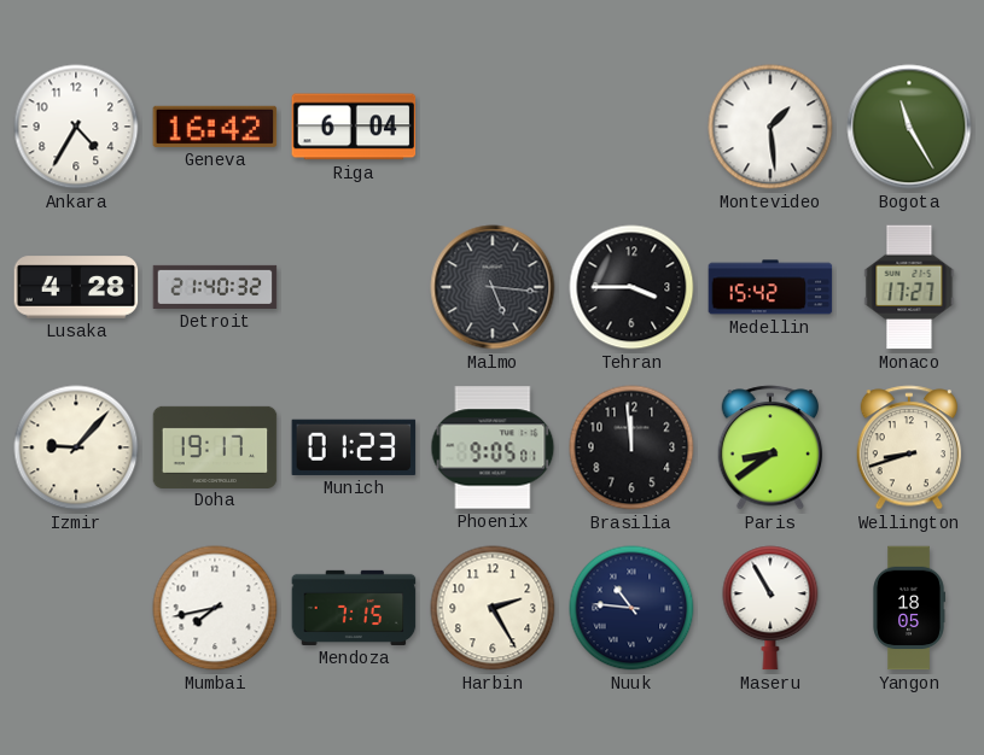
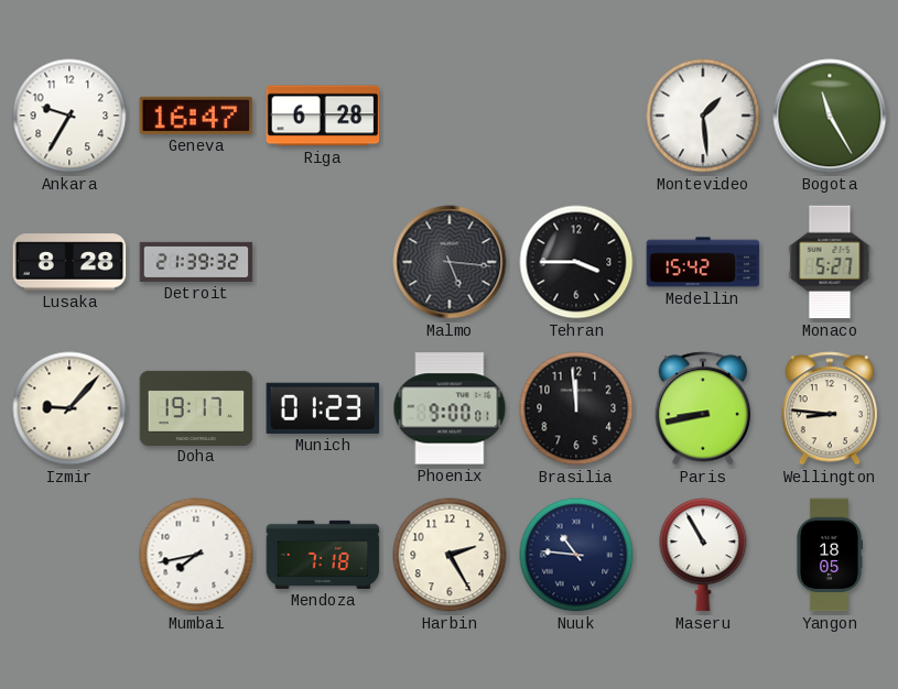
Ankara: 4:35 -> 9:35
Geneva: 16:42 -> 16:47
Riga: 6:04 -> 6:28
Lusaka: 4:28 -> 8:28
Detroit: 21:40 -> 21:39
Monaco: 17:27 -> 5:27
Phoenix: 9:05 -> 9:00
Paris: 8:39 -> 8:43
Wellington: 8:42 -> 8:46
Mendoza: 7:15 -> 7:18
